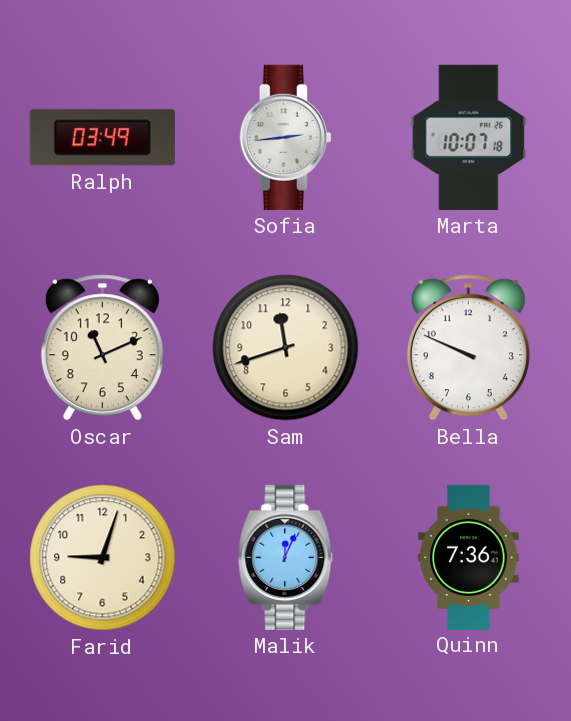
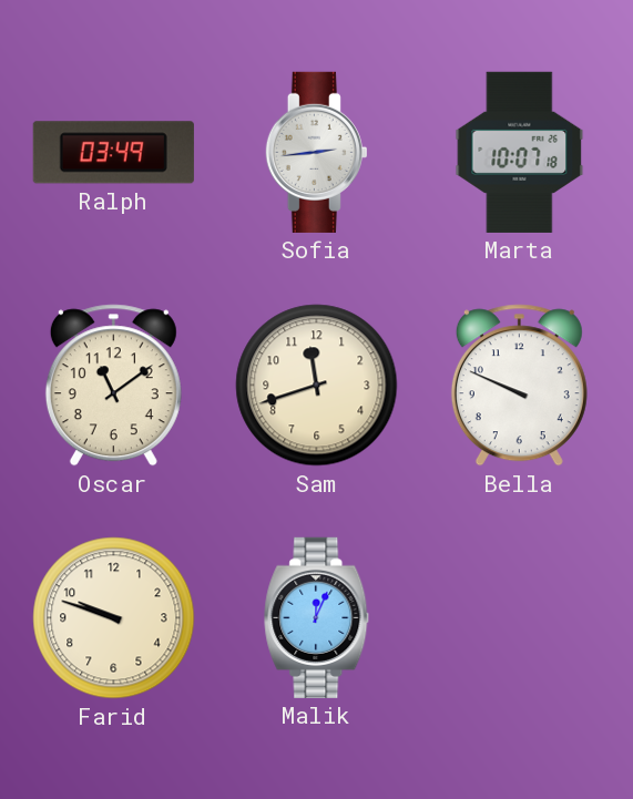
Oscar: 11:11 -> 11:09
Farid: 9:03 -> 9:48
Quinn: 7:36 -> none
